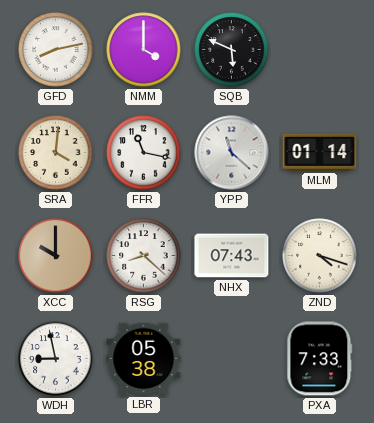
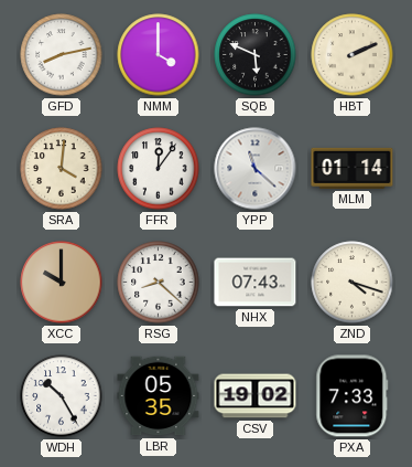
HBT: none -> 2:11
FFR: 11:17 -> 12:06
WDH: 8:58 -> 10:25
LBR: 05:38 -> 05:35
CSV: none -> 19:02
